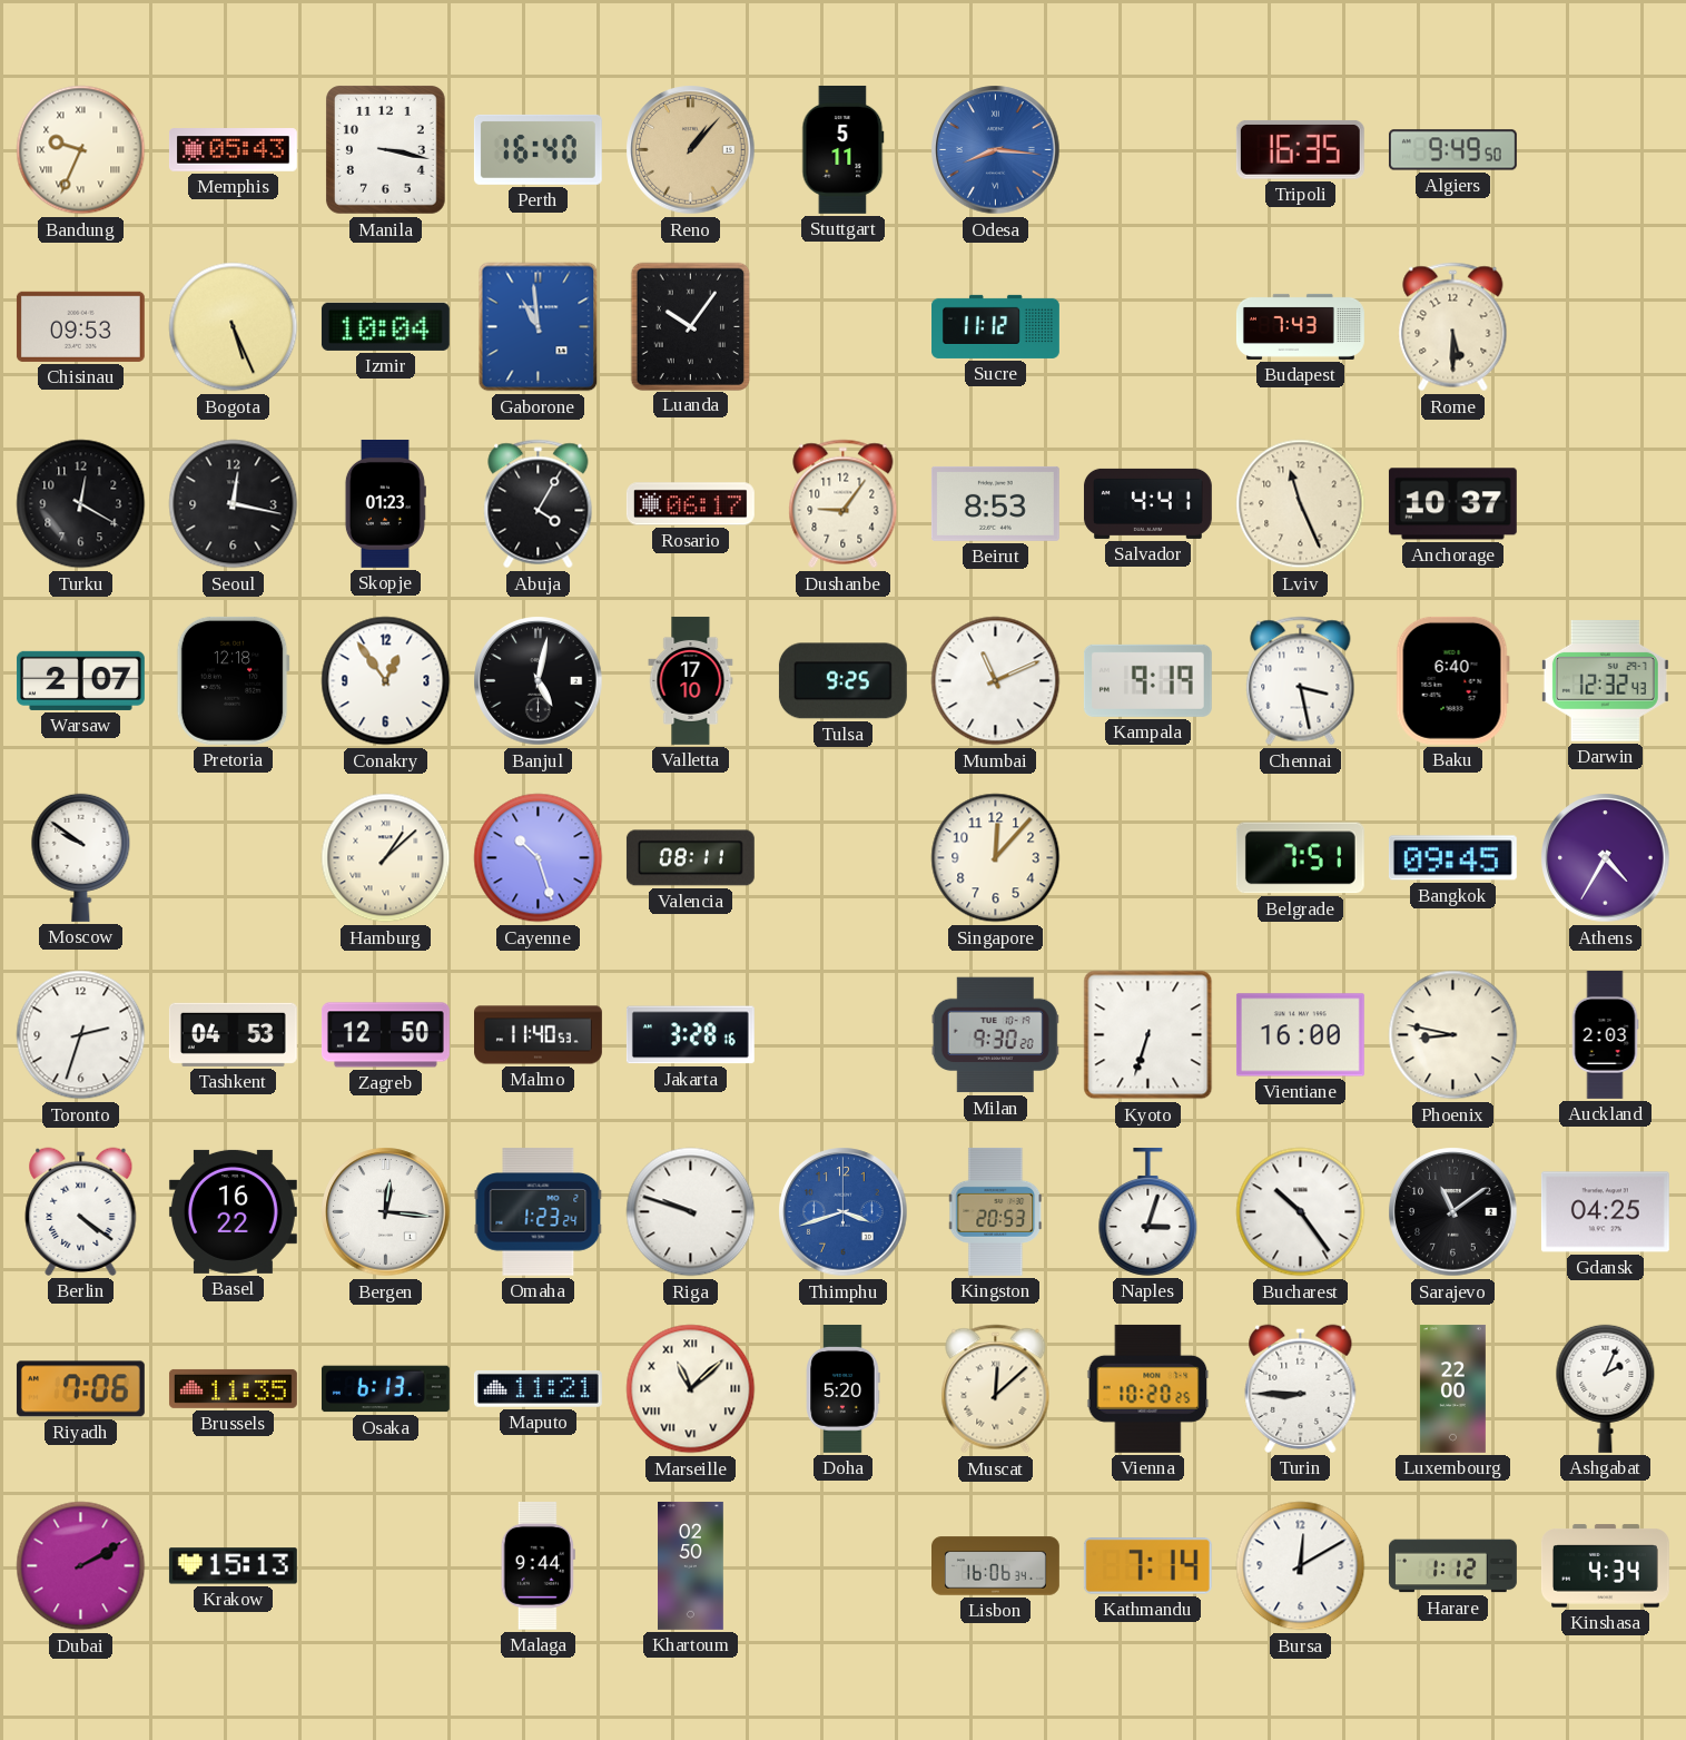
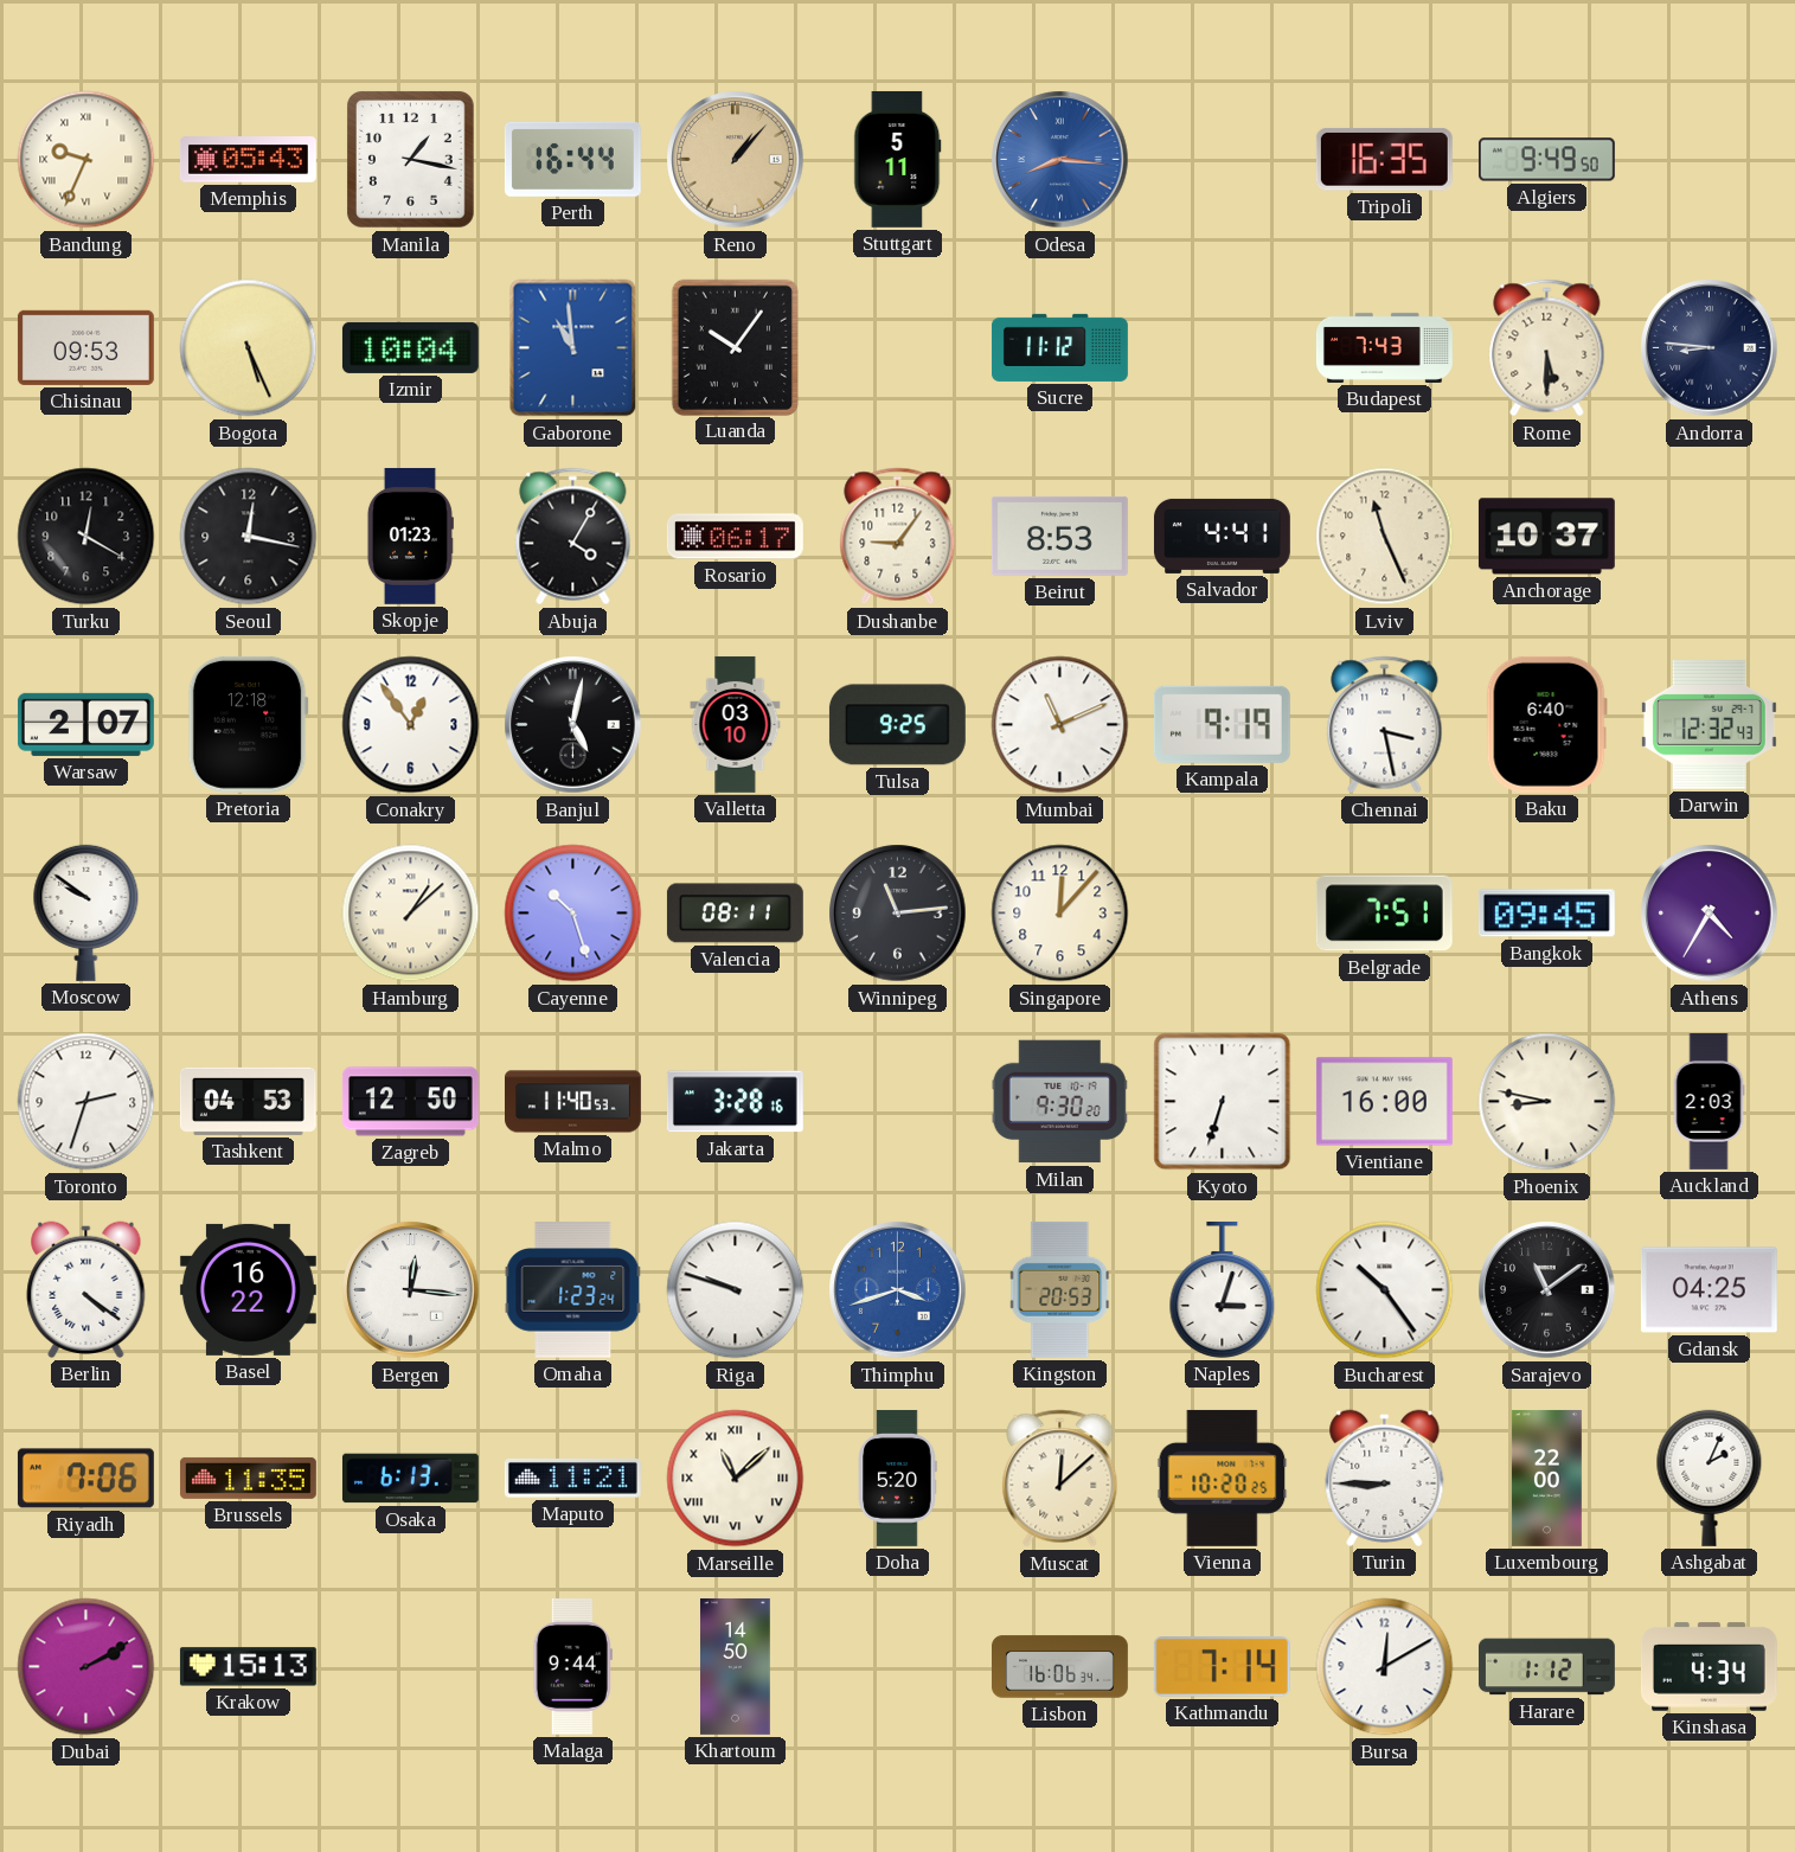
Manila: 3:17 -> 1:17
Perth: 16:40 -> 16:44
Andorra: none -> 8:46
Valletta: 17:10 -> 03:10
Winnipeg: none -> 11:14
Khartoum: 02:50 -> 14:50
